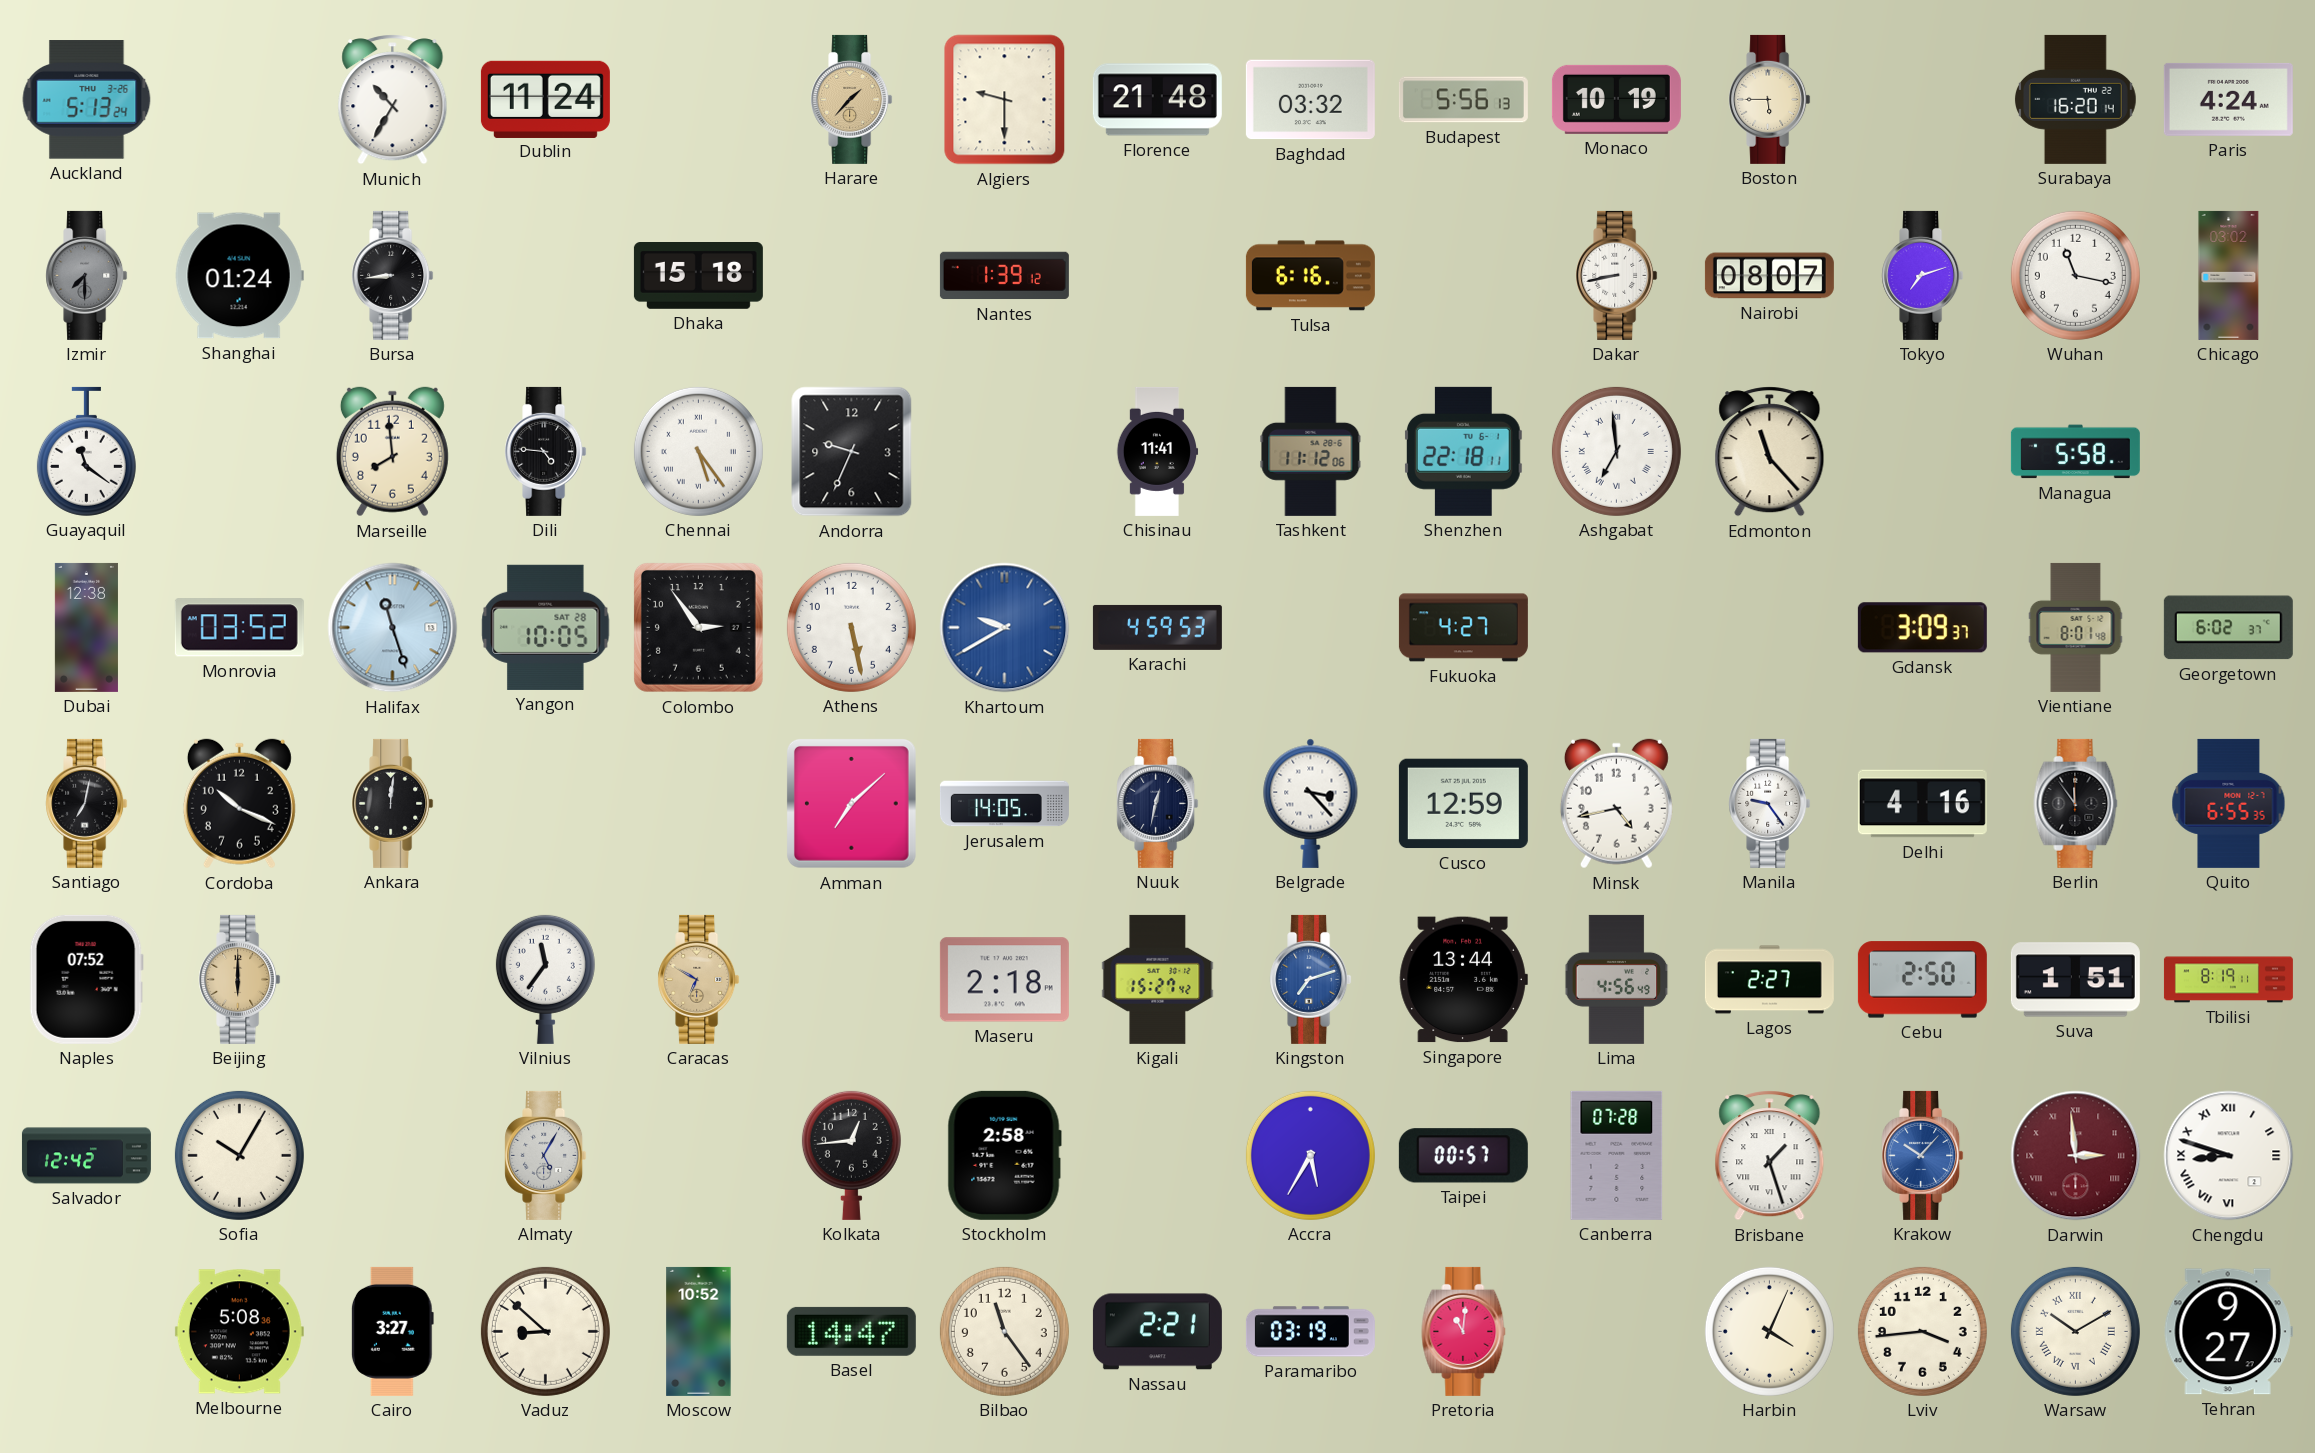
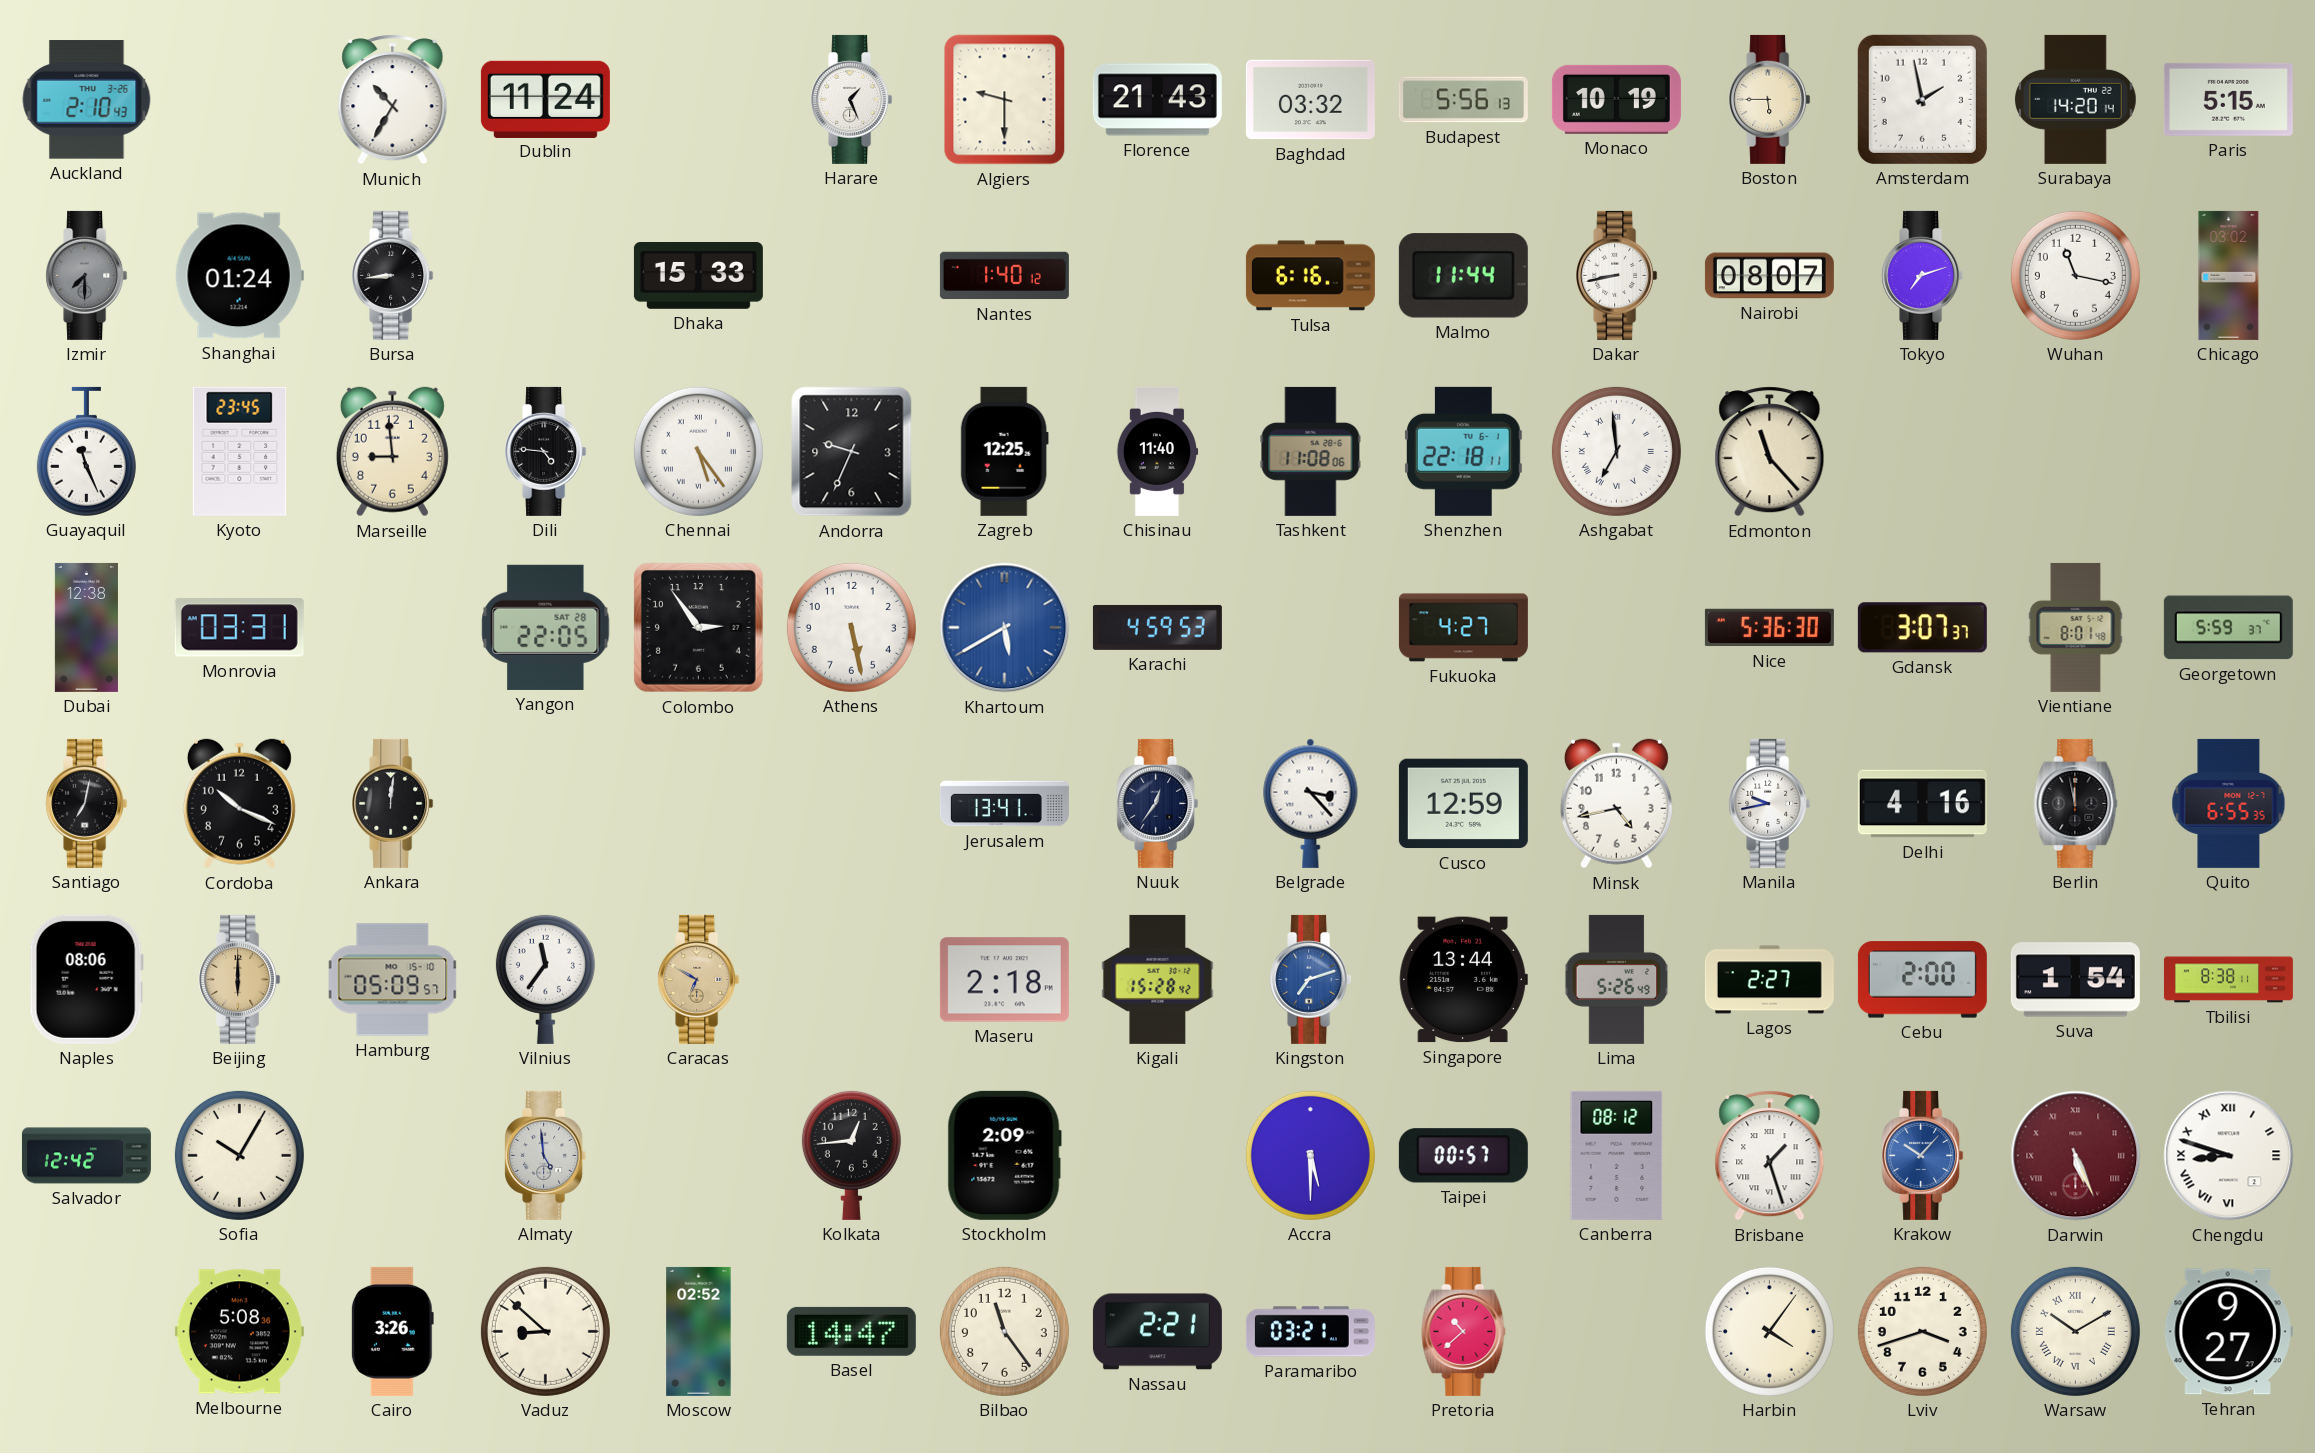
Auckland: 5:13 -> 2:10
Harare: 1:37 -> 1:26
Harare dial: champagne -> white
Florence: 21:48 -> 21:43
Amsterdam: none -> 1:58
Surabaya: 16:20 -> 14:20
Paris: 4:24 -> 5:15
Dhaka: 15:18 -> 15:33
Nantes: 1:39 -> 1:40
Malmo: none -> 11:44
Guayaquil: 11:21 -> 11:26
Kyoto: none -> 23:45
Marseille: 7:59 -> 8:59
Zagreb: none -> 12:25
Chisinau: 11:41 -> 11:40
Tashkent: 11:12 -> 11:08
Managua: 5:58 -> none
Monrovia: 03:52 -> 03:31
Halifax: 11:27 -> none
Yangon: 10:05 -> 22:05
Khartoum: 9:40 -> 5:40
Nice: none -> 5:36
Gdansk: 3:09 -> 3:07
Georgetown: 6:02 -> 5:59
Amman: 7:08 -> none
Jerusalem: 14:05 -> 13:41
Nuuk: 12:32 -> 12:36
Manila: 9:24 -> 9:43
Berlin: 11:54 -> 11:58
Naples: 07:52 -> 08:06
Hamburg: none -> 05:09
Kigali: 15:27 -> 15:28
Lima: 4:56 -> 5:26
Cebu: 2:50 -> 2:00
Suva: 1:51 -> 1:54
Tbilisi: 8:19 -> 8:38
Almaty: 5:05 -> 4:59
Stockholm: 2:58 -> 2:09
Accra: 5:35 -> 5:30
Canberra: 07:28 -> 08:12
Darwin: 2:59 -> 5:26
Cairo: 3:27 -> 3:26
Moscow: 10:52 -> 02:52
Paramaribo: 03:19 -> 03:21
Pretoria: 11:01 -> 10:38
Harbin: 4:04 -> 4:06
Lviv: 3:44 -> 3:42
